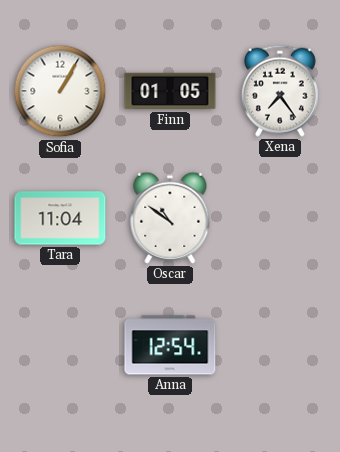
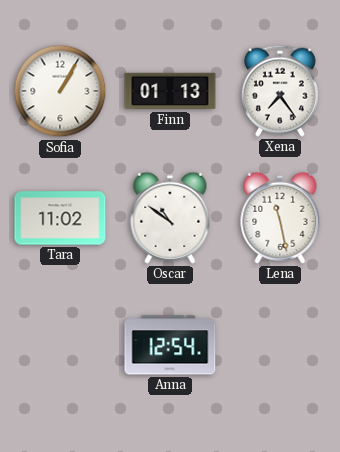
Finn: 01:05 -> 01:13
Tara: 11:04 -> 11:02
Lena: none -> 11:28
